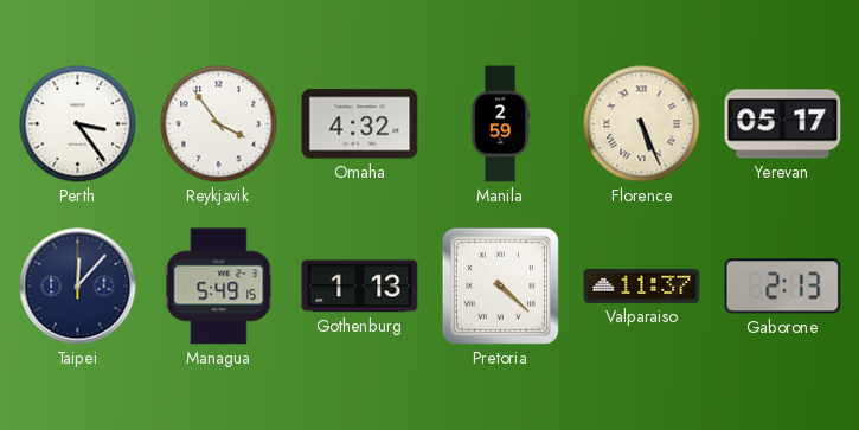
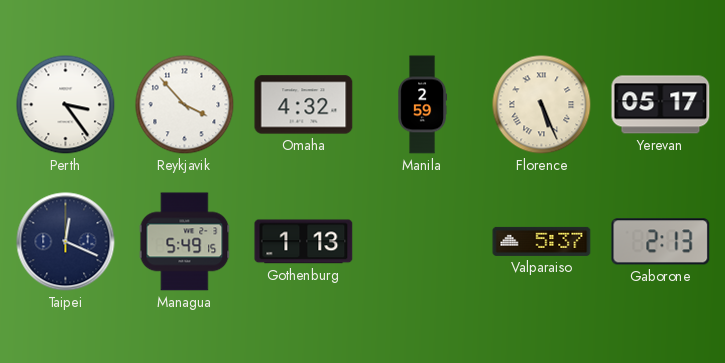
Reykjavik: 3:54 -> 3:53
Taipei: 12:07 -> 12:19
Pretoria: 4:22 -> none
Valparaiso: 11:37 -> 5:37
